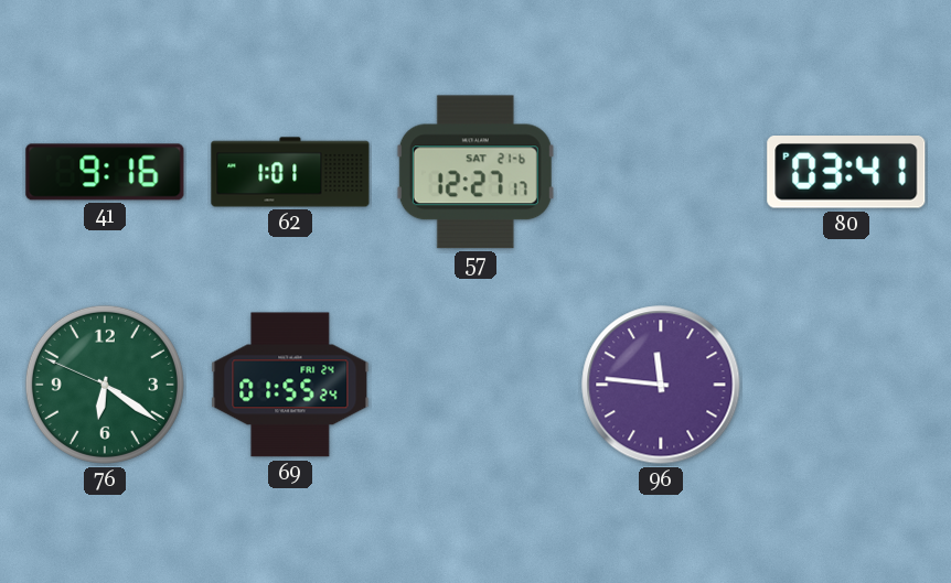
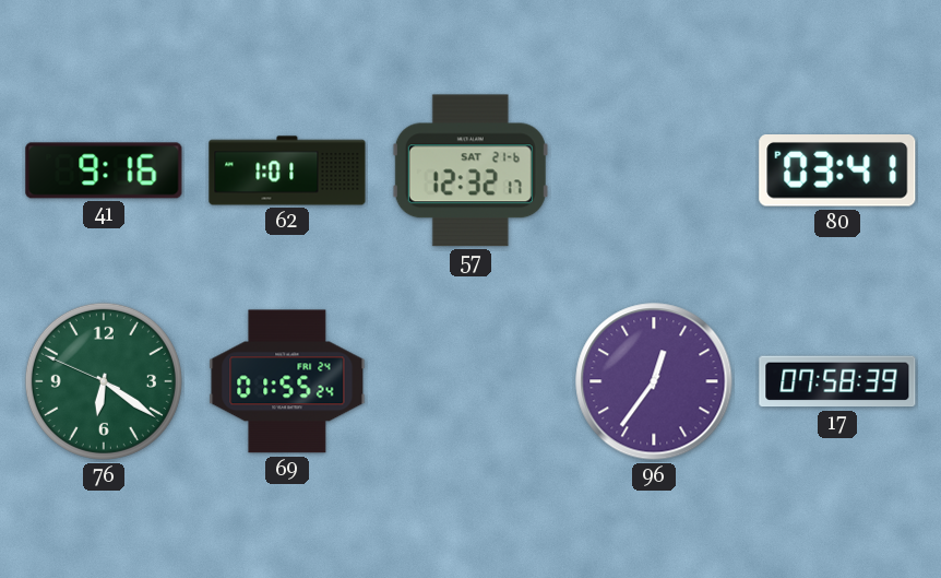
57: 12:27 -> 12:32
96: 11:46 -> 12:36
17: none -> 07:58
